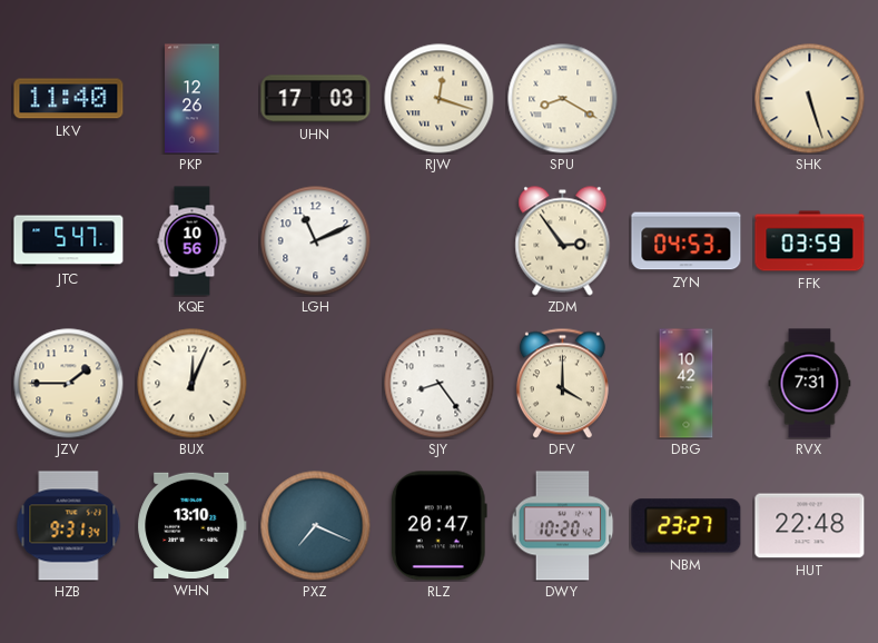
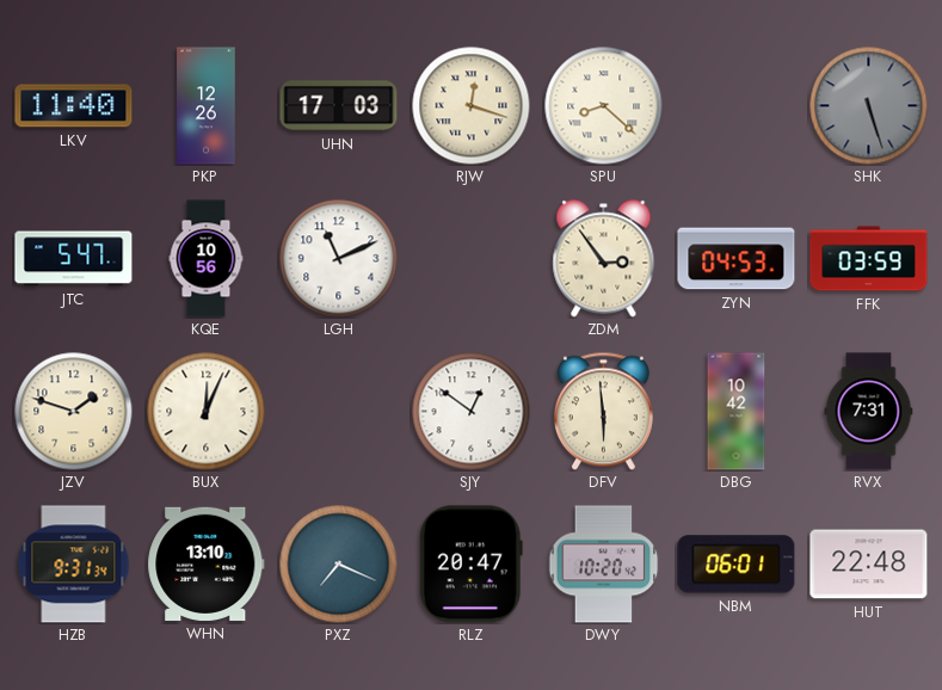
SPU: 8:20 -> 8:22
SHK dial: cream -> grey
JZV: 1:45 -> 1:48
SJY: 8:24 -> 12:51
DFV: 4:00 -> 5:59
NBM: 23:27 -> 06:01
